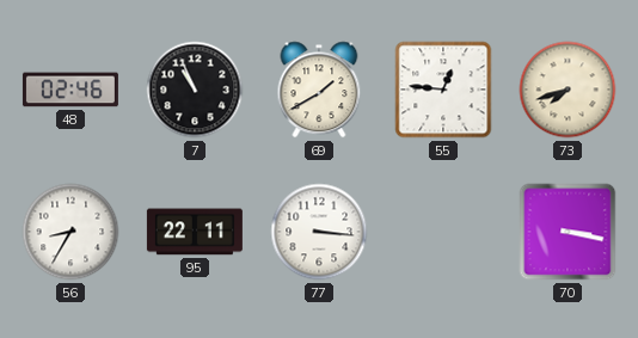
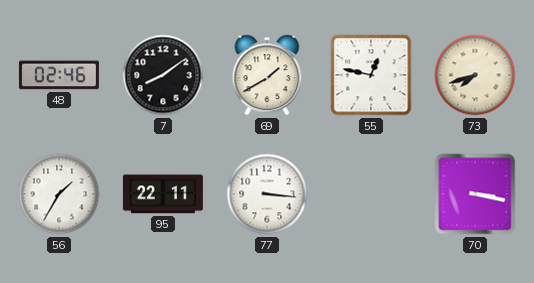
7: 10:56 -> 8:09
55: 12:46 -> 12:47
56: 8:35 -> 1:35
